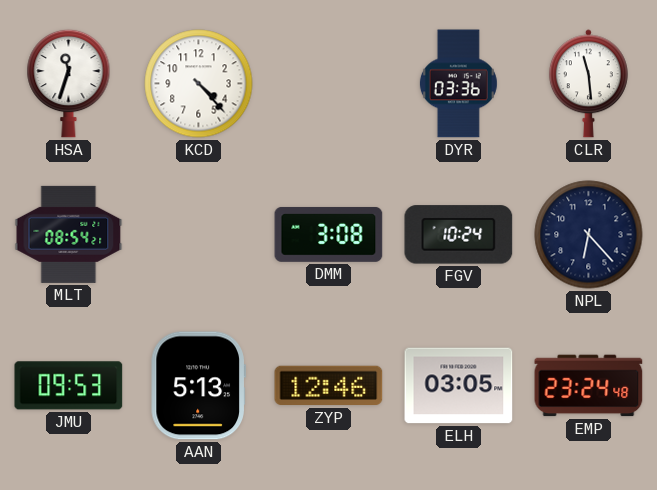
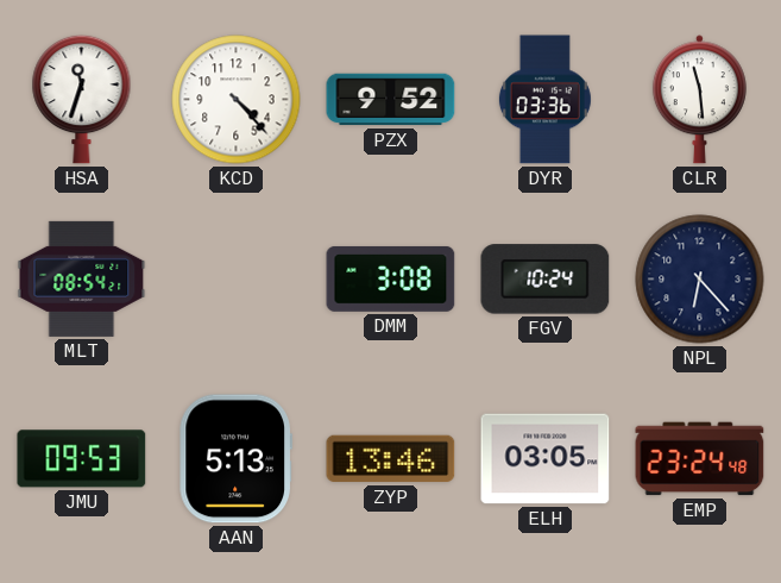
PZX: none -> 9:52
ZYP: 12:46 -> 13:46
